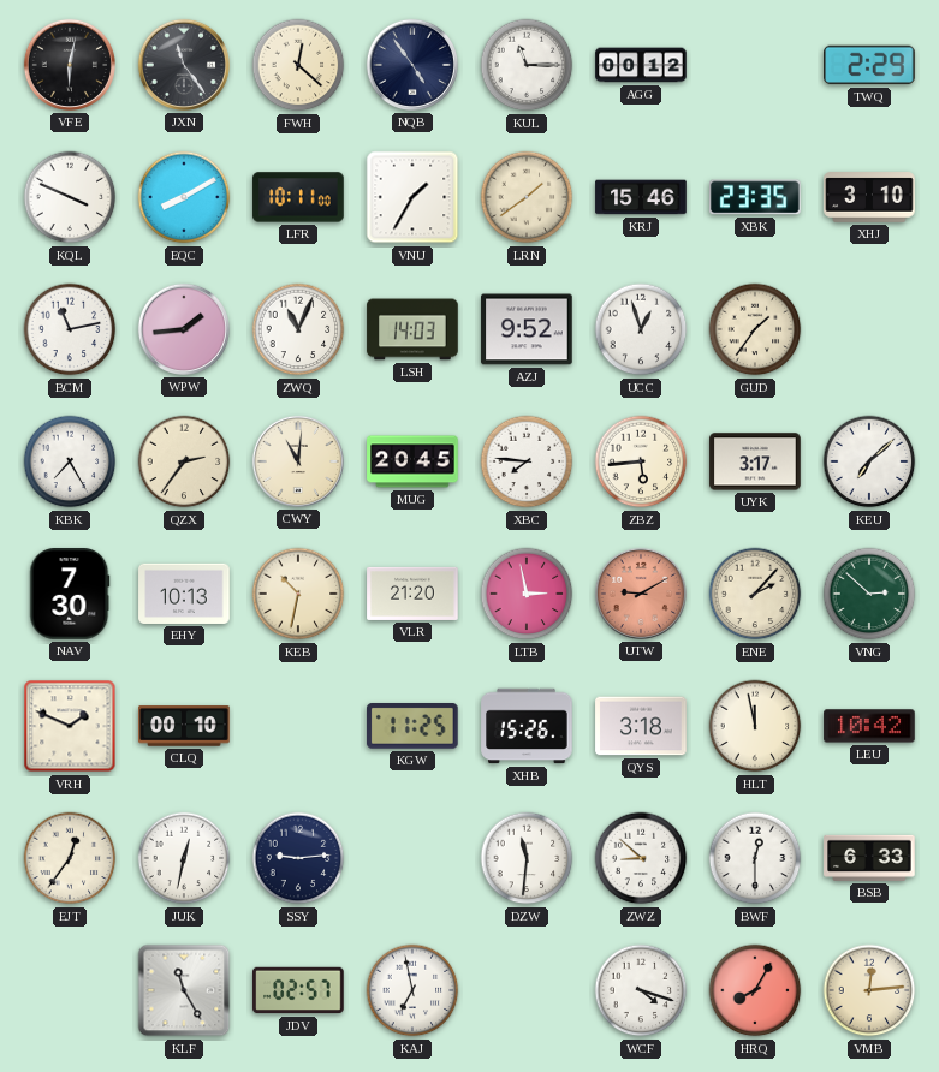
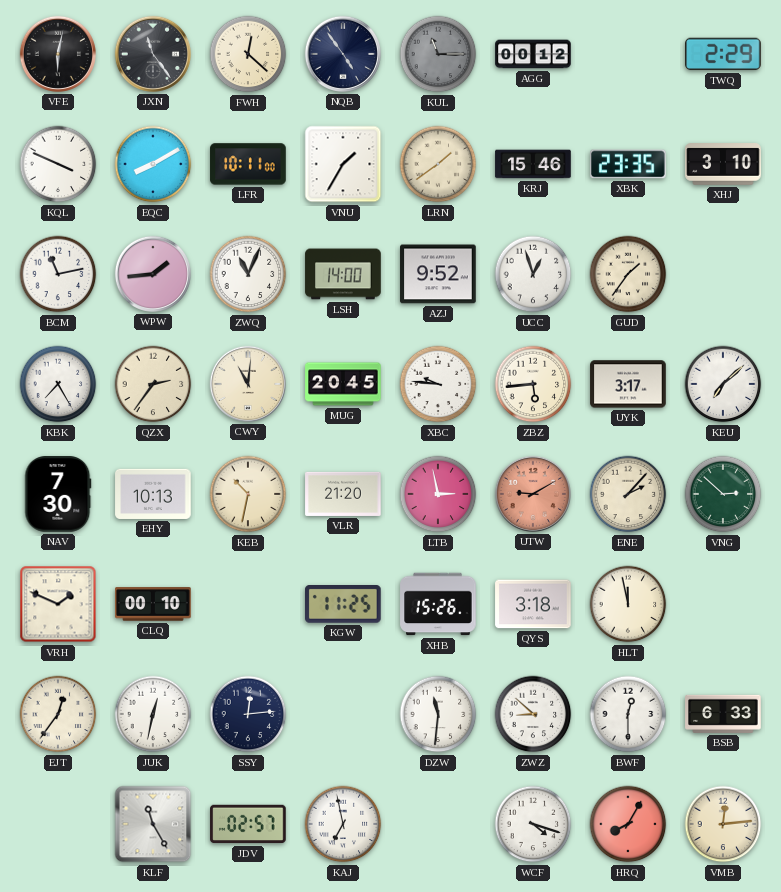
KUL dial: white -> grey
LSH: 14:03 -> 14:00
XBC: 7:46 -> 9:46
LEU: 10:42 -> none
SSY: 9:14 -> 12:14
